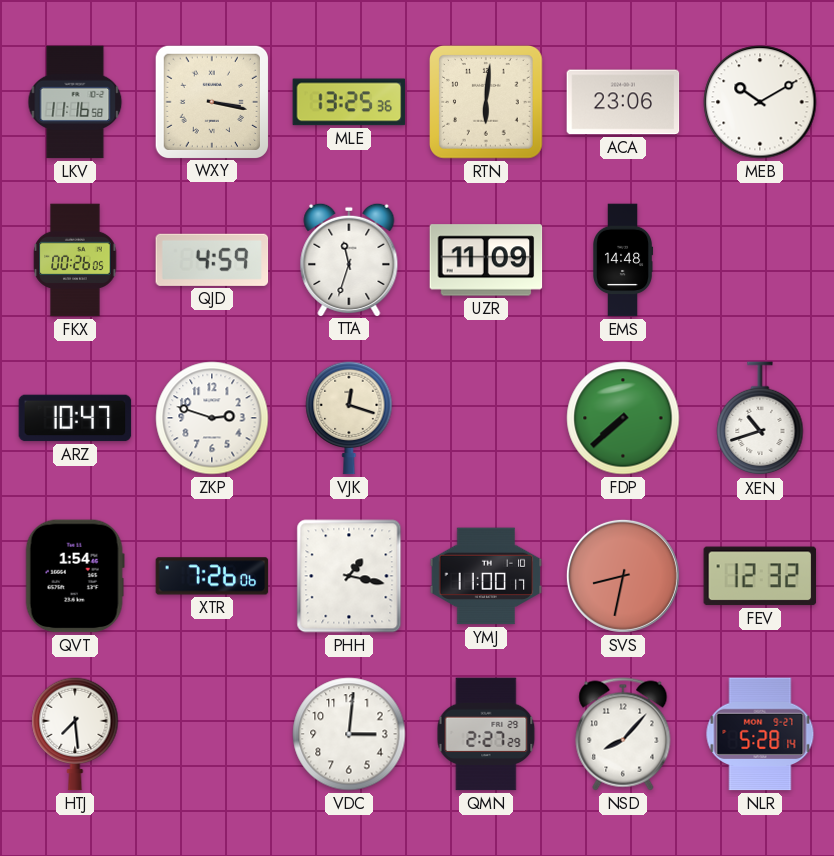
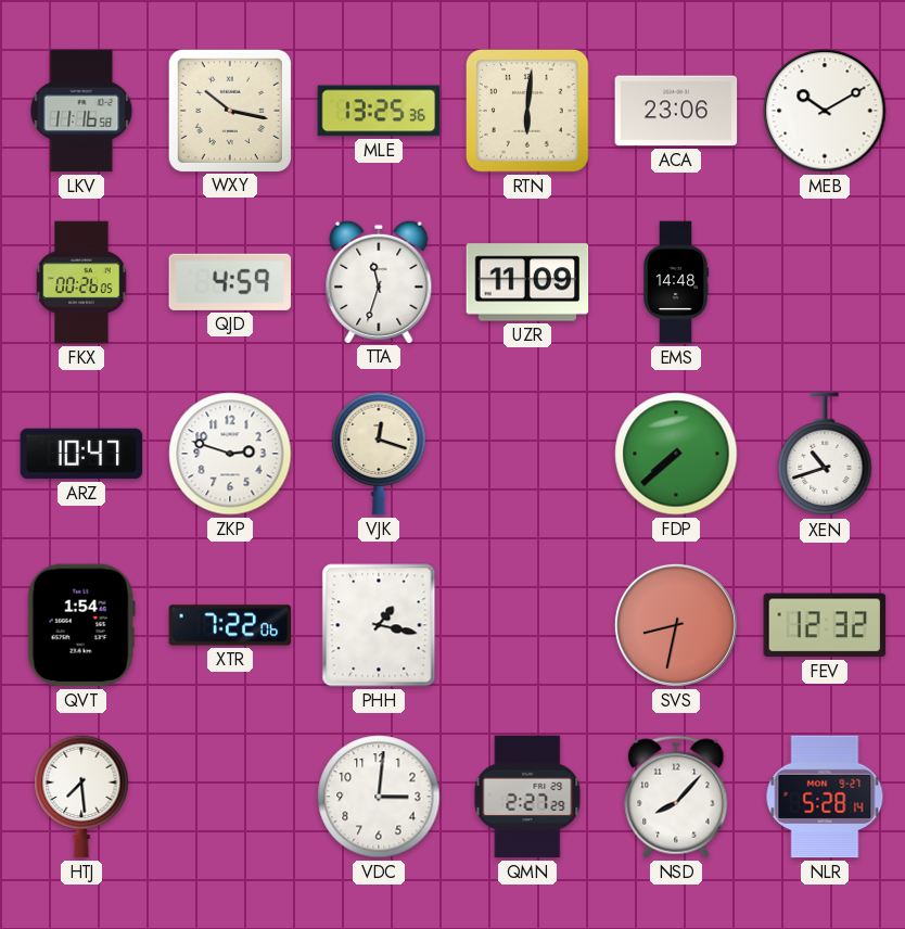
WXY: 3:17 -> 10:17
XTR: 7:26 -> 7:22
YMJ: 11:00 -> none
